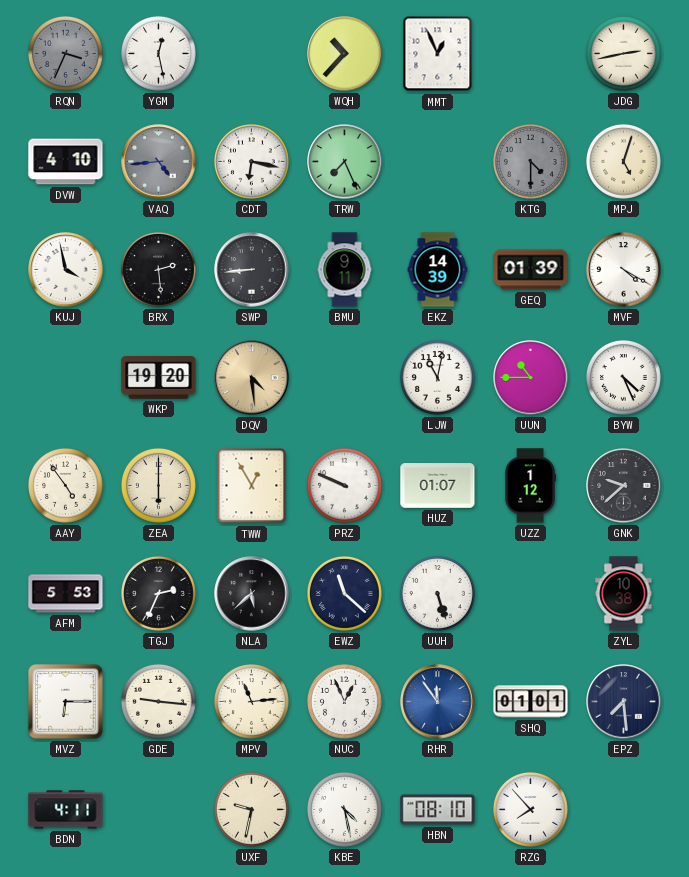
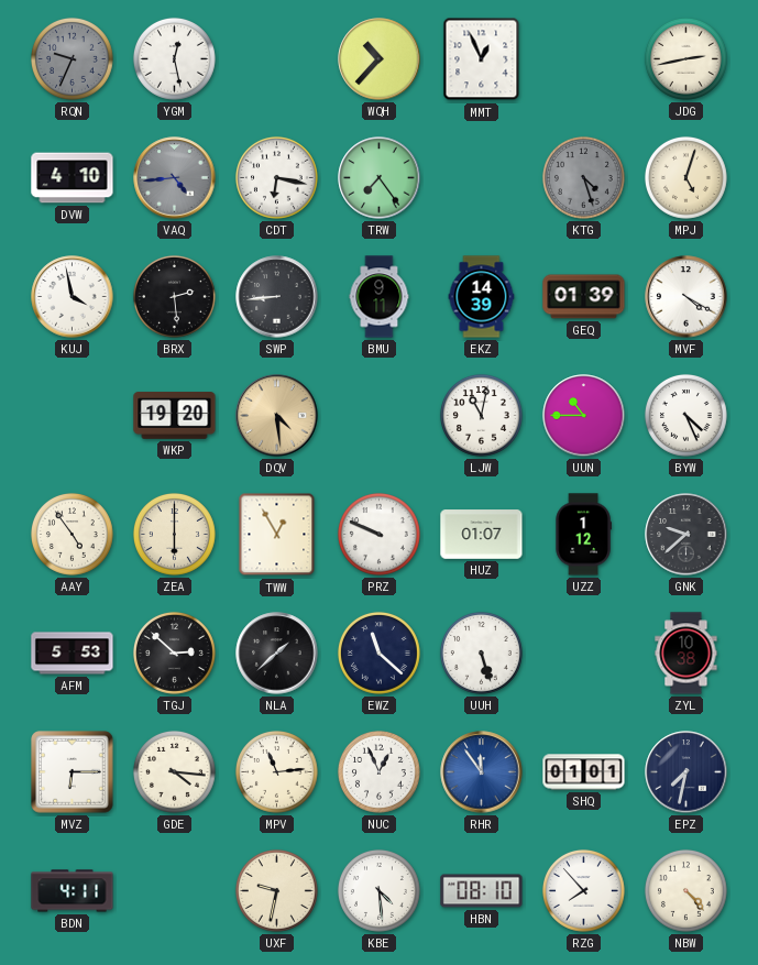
RQN: 3:34 -> 9:34
TRW: 7:26 -> 7:24
KTG: 4:30 -> 4:27
TGJ: 2:34 -> 2:52
NLA: 5:38 -> 1:38
GDE: 9:16 -> 4:16
EPZ: 7:29 -> 7:32
KBE: 4:28 -> 4:29
NBW: none -> 4:23
